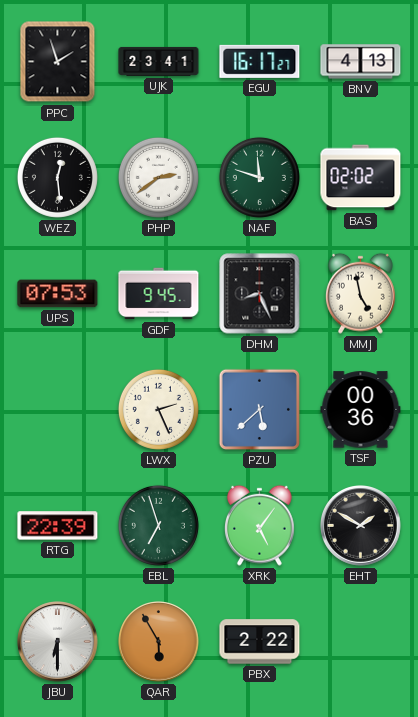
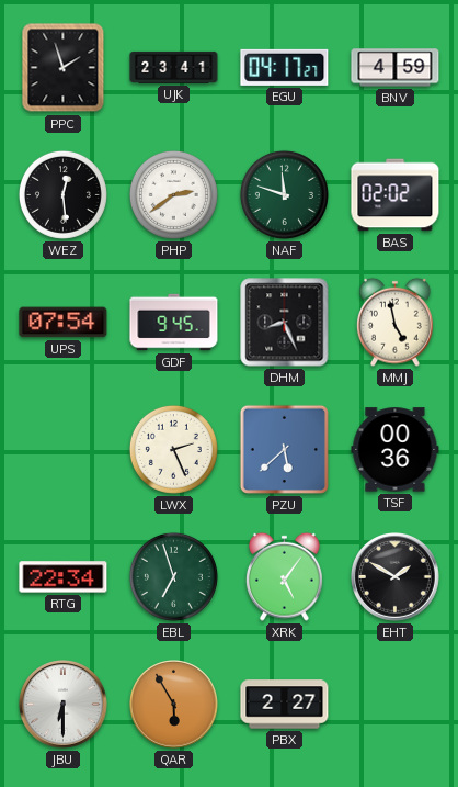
EGU: 16:17 -> 04:17
BNV: 4:13 -> 4:59
UPS: 07:53 -> 07:54
RTG: 22:39 -> 22:34
PBX: 2:22 -> 2:27
